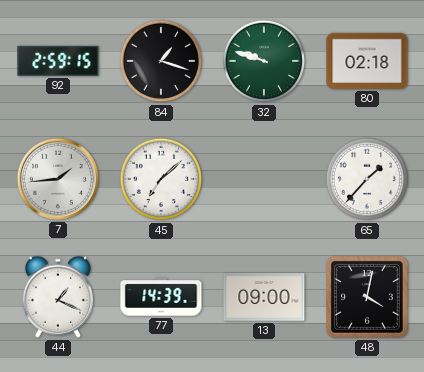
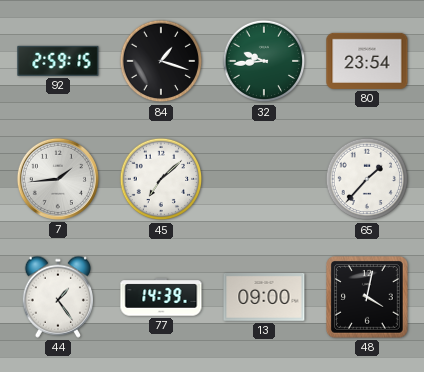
32: 9:48 -> 9:44
80: 02:18 -> 23:54
44: 1:19 -> 1:24
